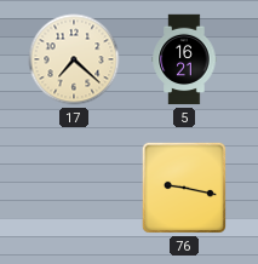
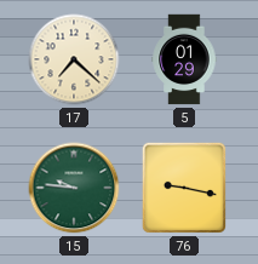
5: 16:21 -> 01:29
15: none -> 9:46
